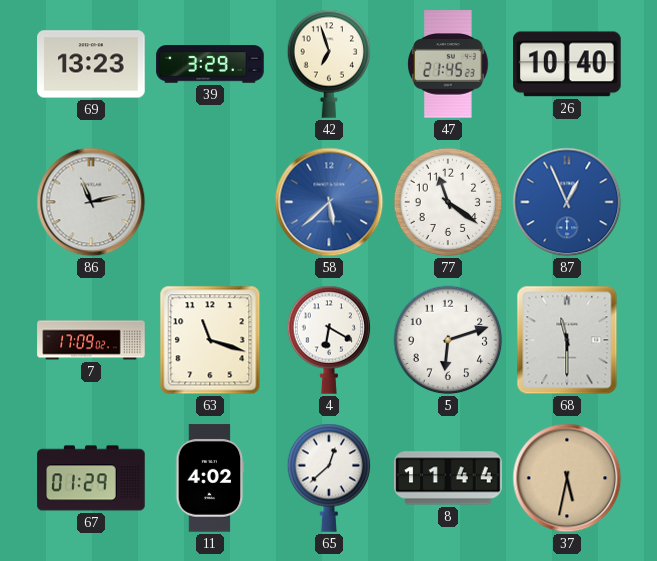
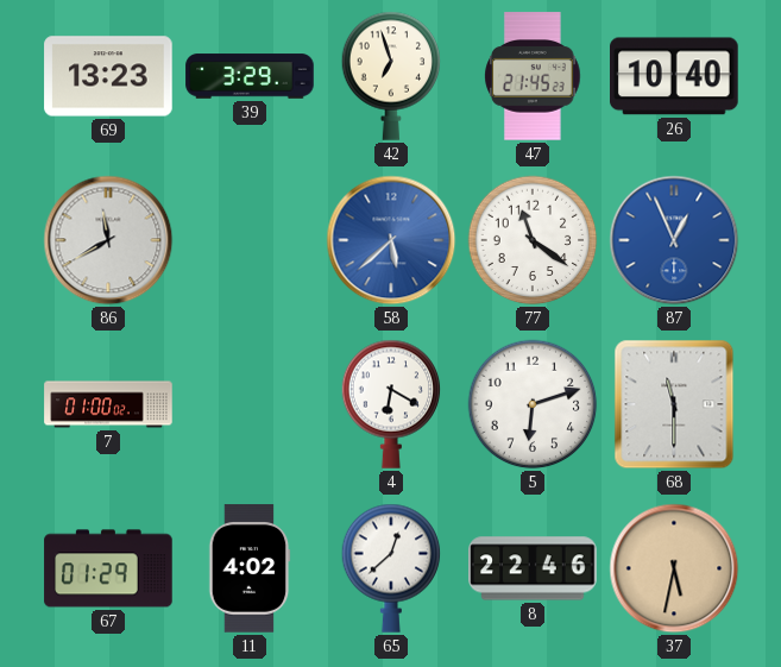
86: 11:13 -> 11:40
7: 17:09 -> 01:00
63: 11:18 -> none
8: 11:44 -> 22:46
